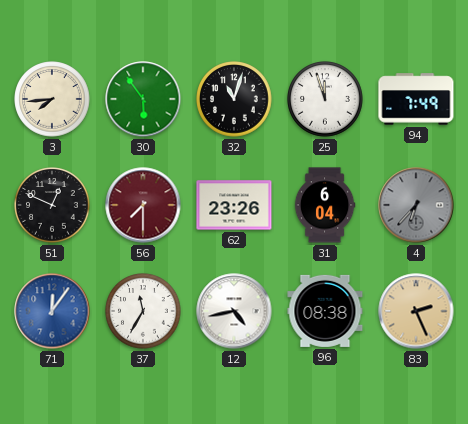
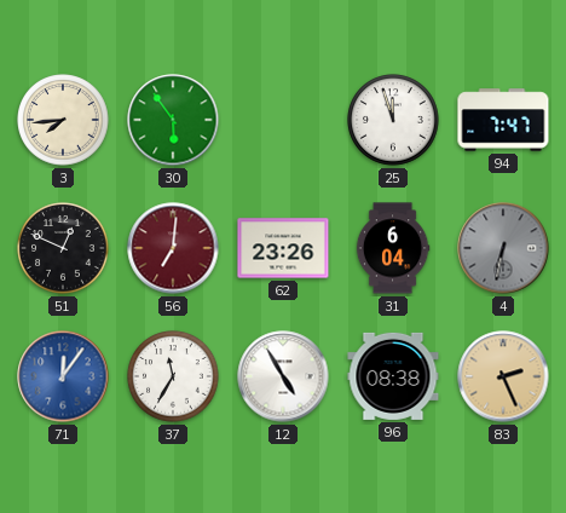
32: 11:03 -> none
94: 7:49 -> 7:47
56: 7:30 -> 7:01
4: 6:37 -> 6:32
12: 4:43 -> 4:55
